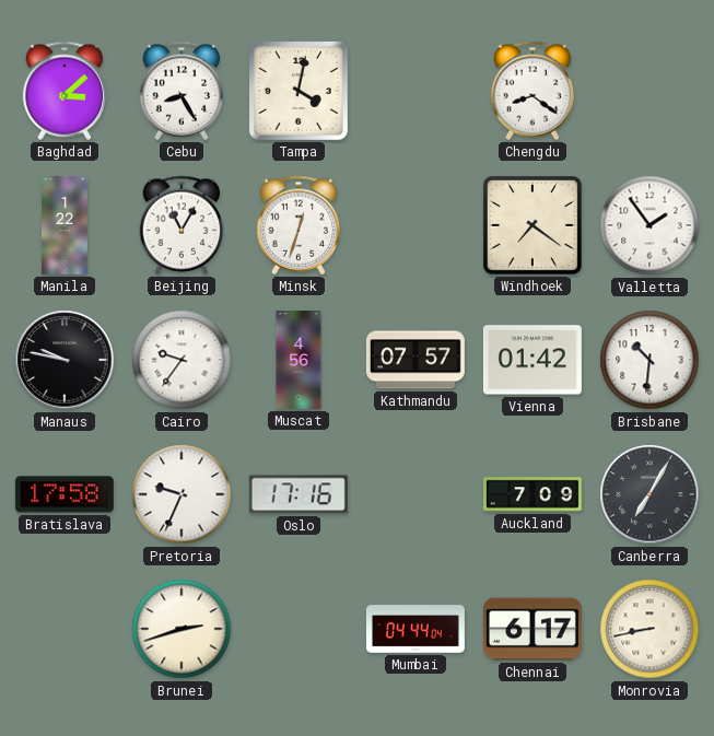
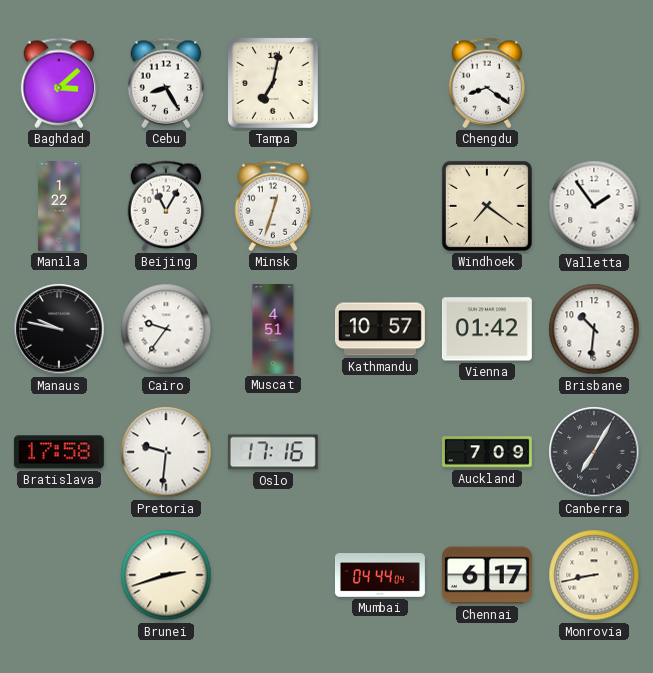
Tampa: 4:02 -> 7:02
Muscat: 4:56 -> 4:51
Kathmandu: 07:57 -> 10:57
Pretoria: 9:34 -> 9:31
